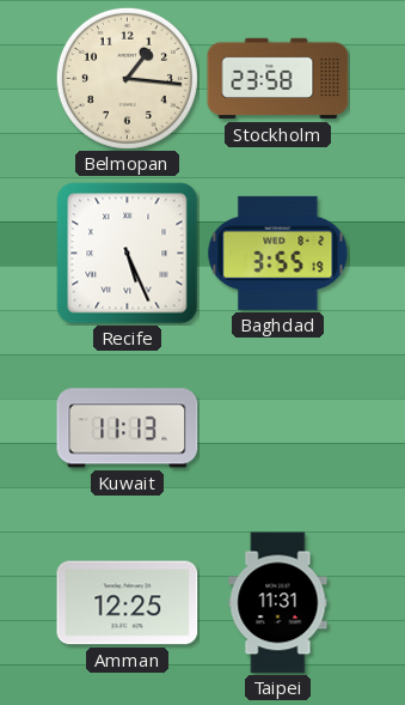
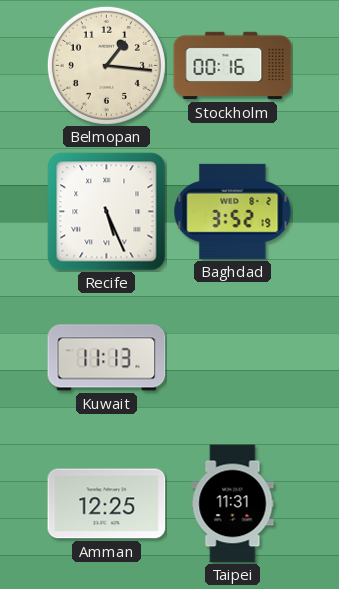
Stockholm: 23:58 -> 00:16
Baghdad: 3:55 -> 3:52
